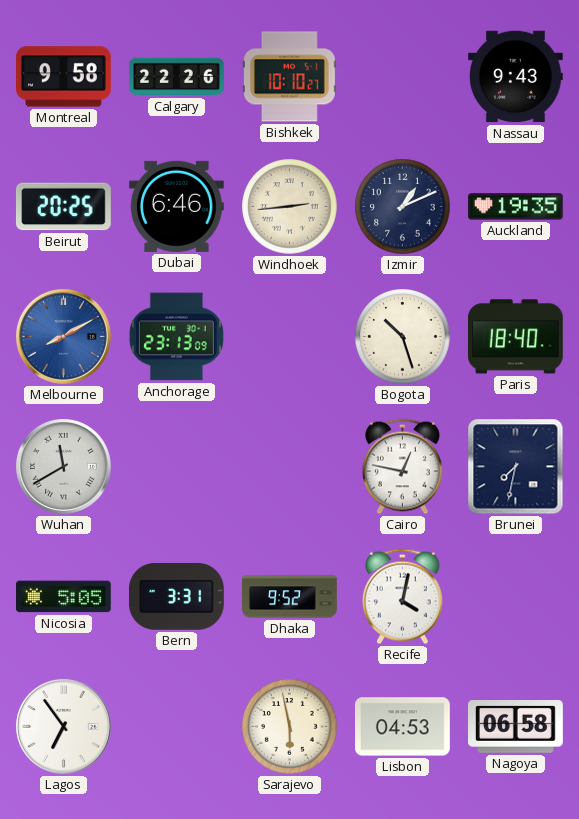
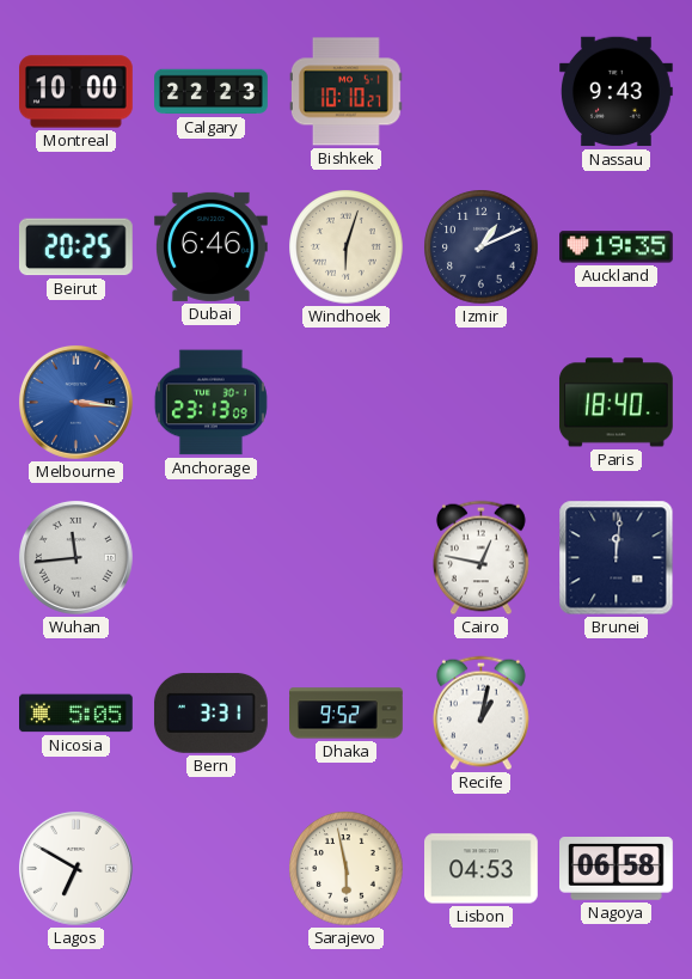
Montreal: 9:58 -> 10:00
Calgary: 22:26 -> 22:23
Windhoek: 2:44 -> 6:03
Melbourne: 8:10 -> 3:16
Bogota: 10:27 -> none
Wuhan: 11:40 -> 11:44
Brunei: 7:32 -> 12:01
Recife: 4:02 -> 1:02
Lagos: 6:54 -> 6:50
